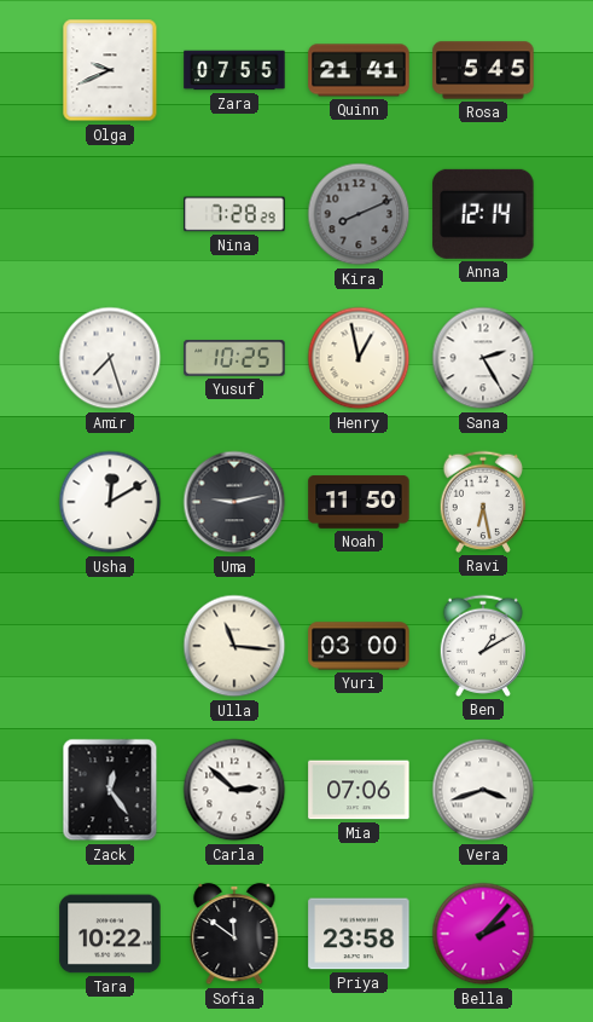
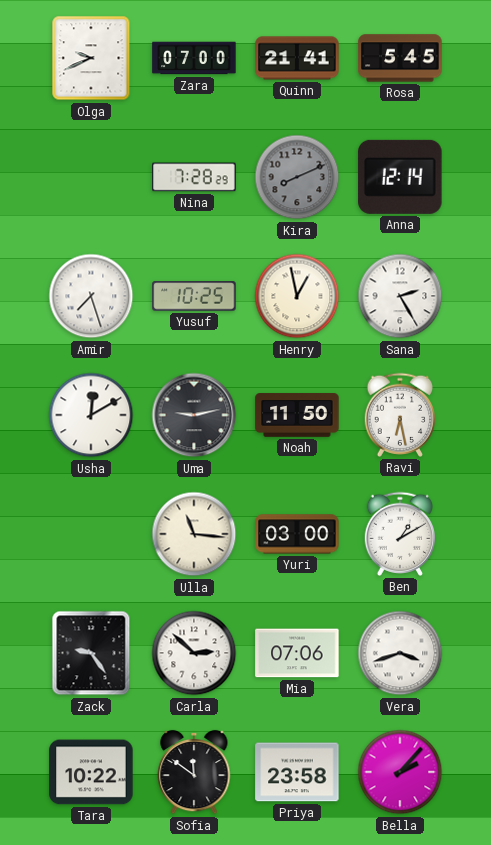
Zara: 07:55 -> 07:00
Zack: 12:24 -> 9:24
